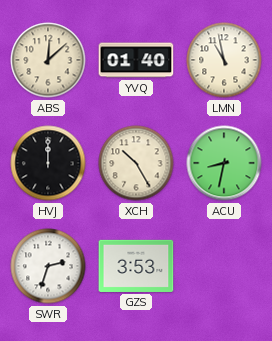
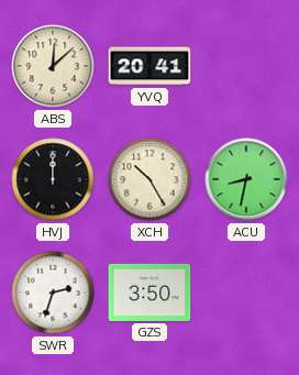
YVQ: 01:40 -> 20:41
LMN: 10:58 -> none
GZS: 3:53 -> 3:50
